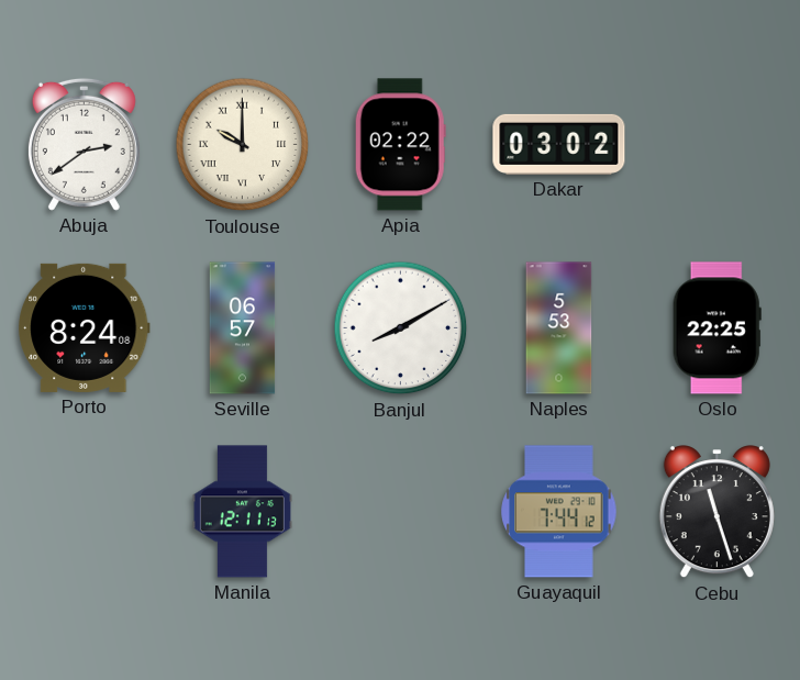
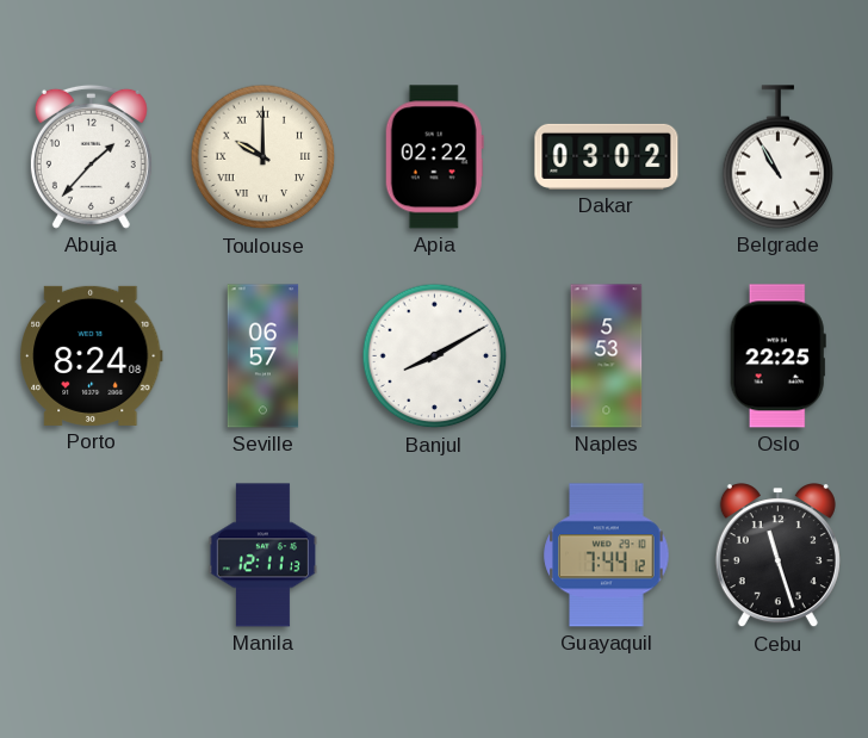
Abuja: 2:39 -> 1:37
Belgrade: none -> 10:55
